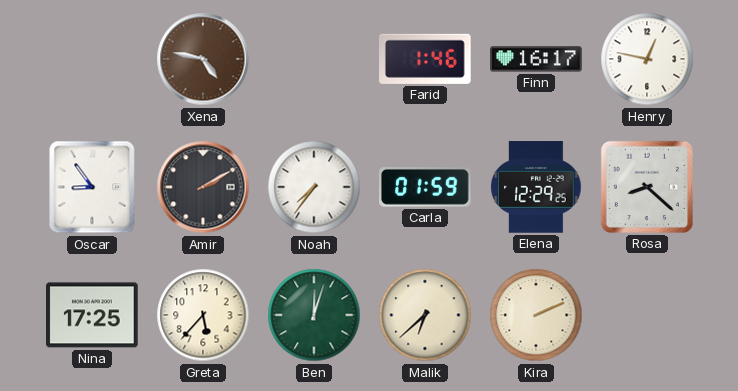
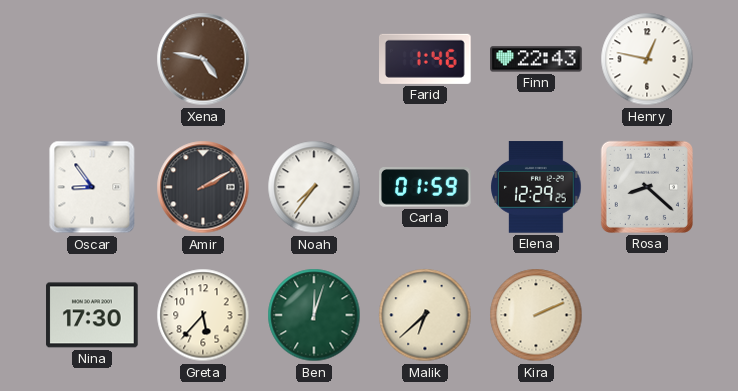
Finn: 16:17 -> 22:43
Nina: 17:25 -> 17:30
